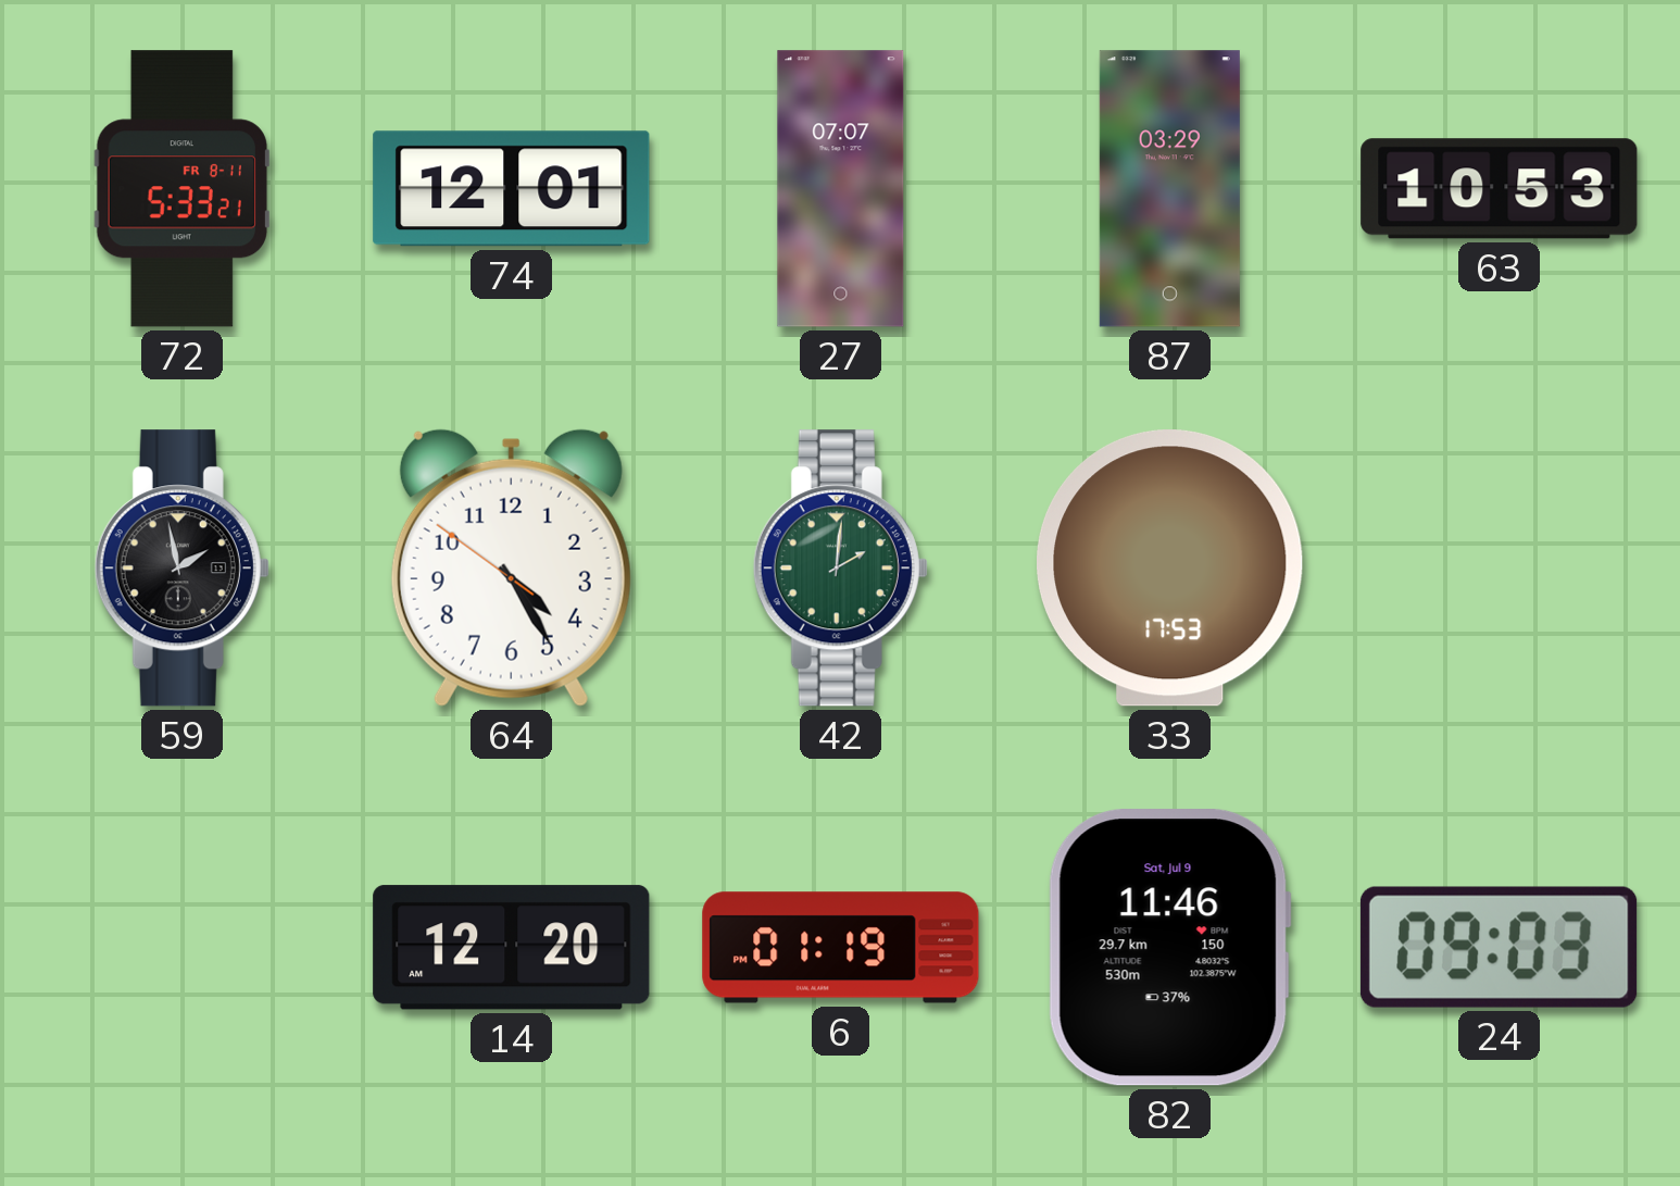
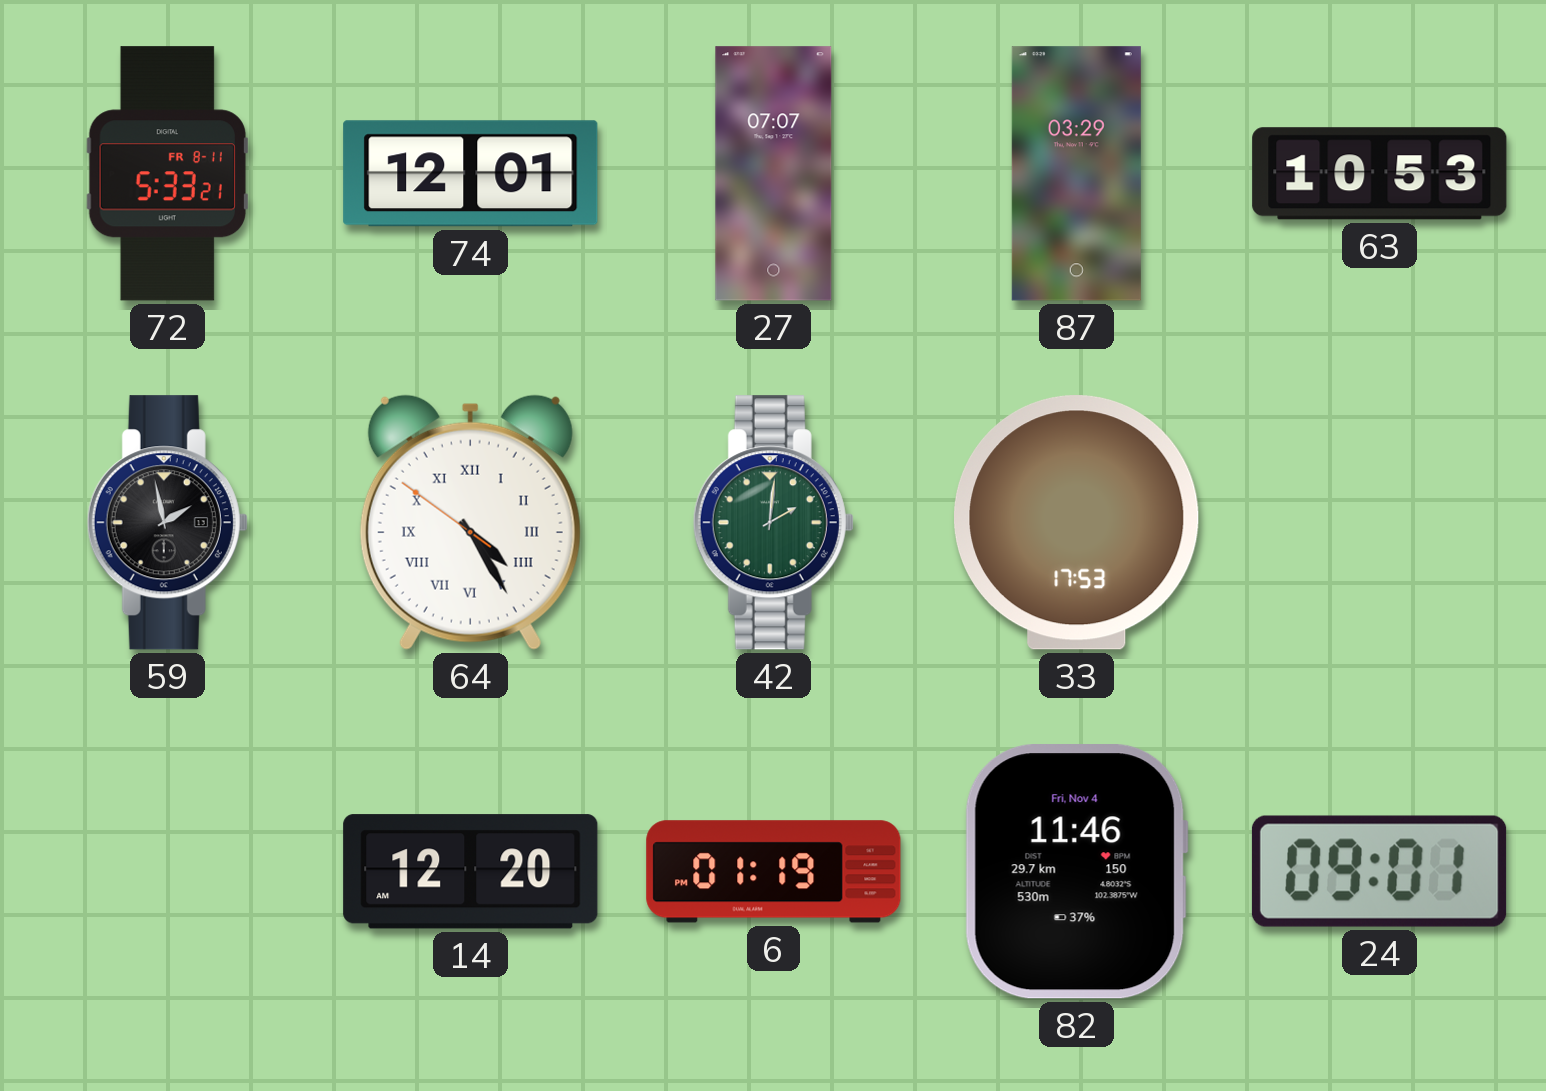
64 numerals: Arabic -> Roman
82 date: Sat, Jul 9 -> Fri, Nov 4
24: 09:03 -> 09:01
